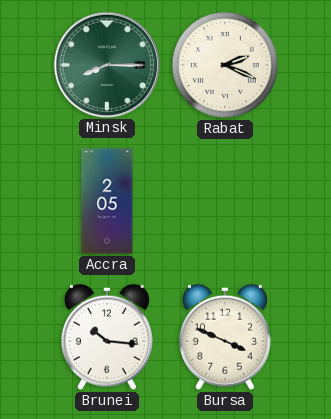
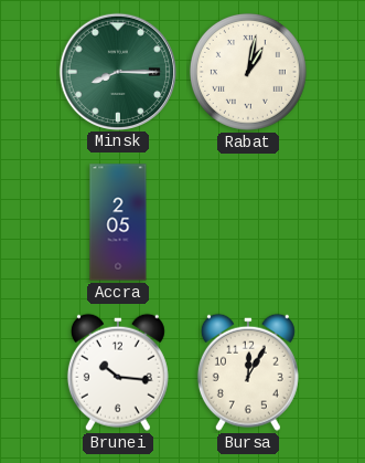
Rabat: 2:19 -> 1:02
Bursa: 3:49 -> 12:05
